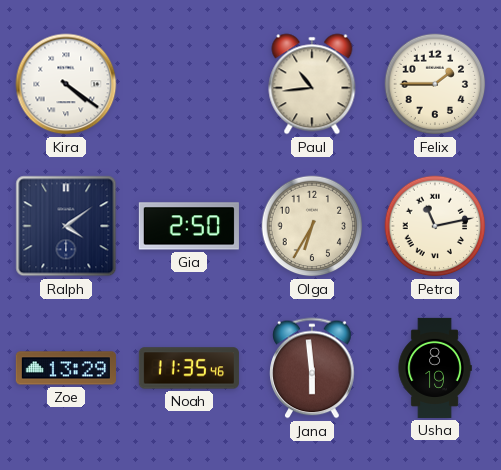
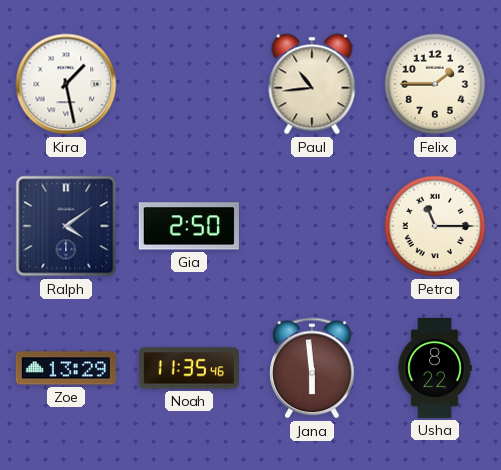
Kira: 4:21 -> 1:28
Olga: 6:35 -> none
Petra: 11:13 -> 11:15
Usha: 8:19 -> 8:22
